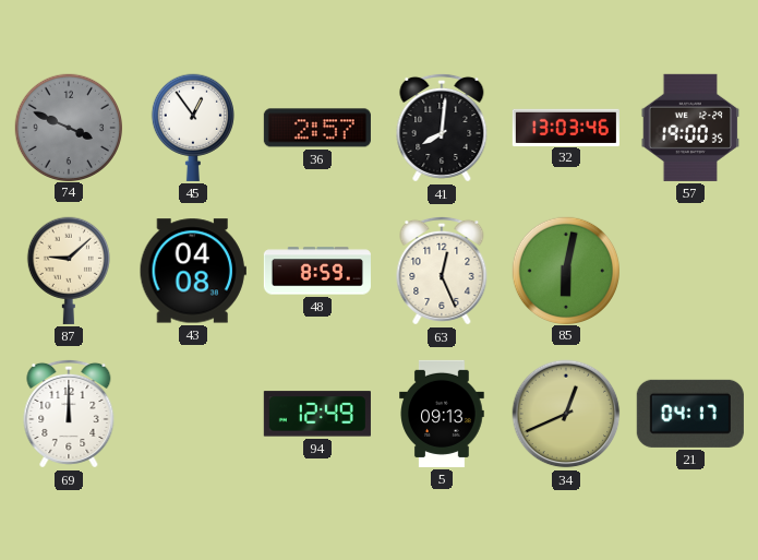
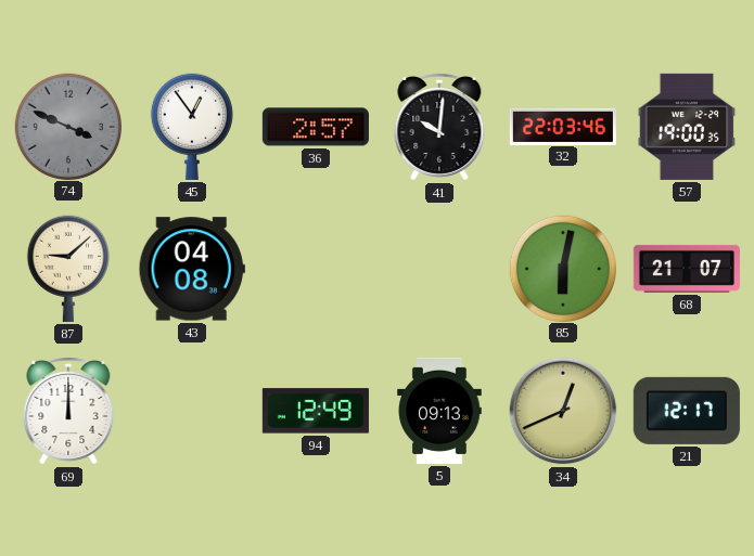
41: 8:01 -> 10:01
32: 13:03 -> 22:03
48: 8:59 -> none
63: 12:26 -> none
68: none -> 21:07
21: 04:17 -> 12:17
